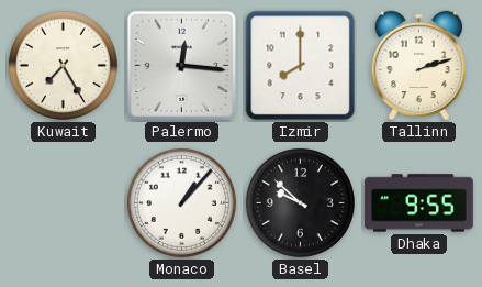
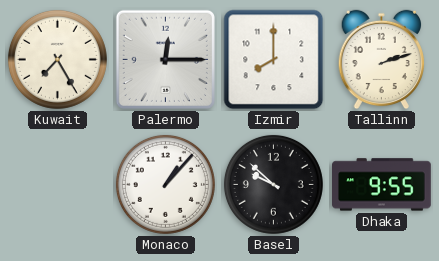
Palermo: 12:16 -> 12:15
